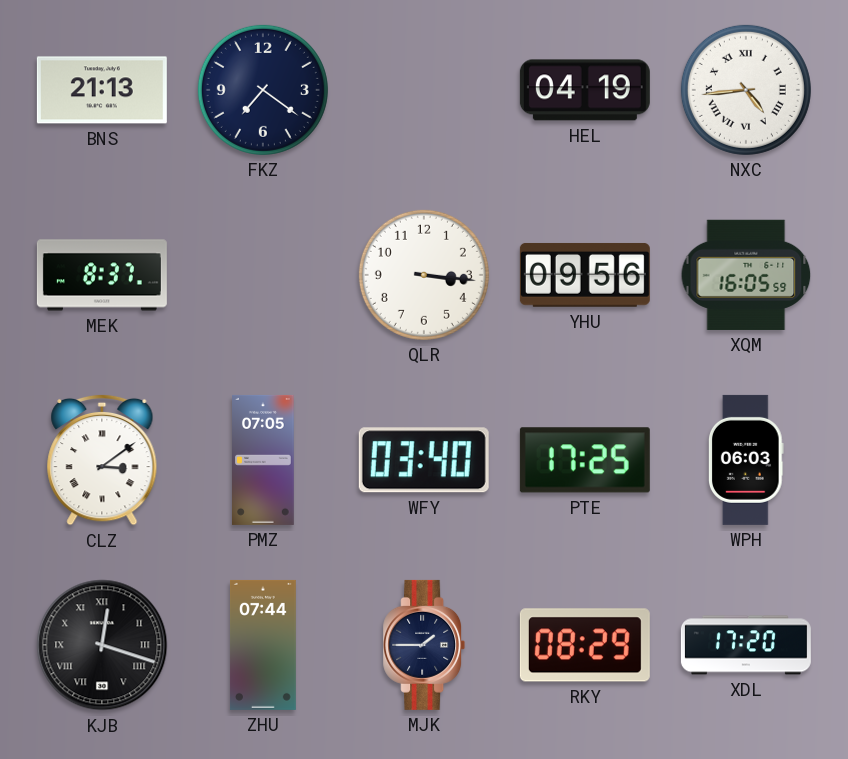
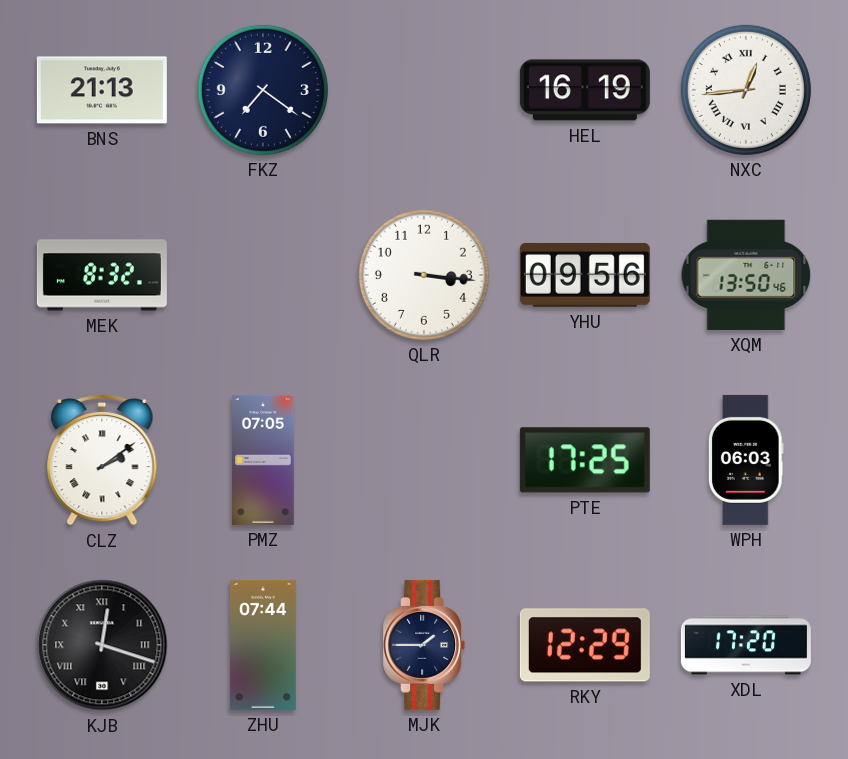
HEL: 04:19 -> 16:19
NXC: 4:44 -> 12:44
MEK: 8:37 -> 8:32
XQM: 16:05 -> 13:50
CLZ: 3:09 -> 2:09
WFY: 03:40 -> none
RKY: 08:29 -> 12:29
